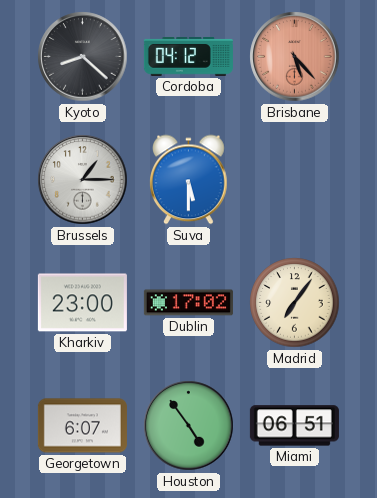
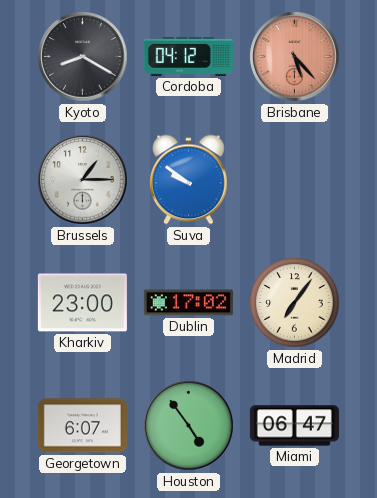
Kyoto: 8:22 -> 8:20
Suva: 5:30 -> 9:51
Miami: 06:51 -> 06:47
